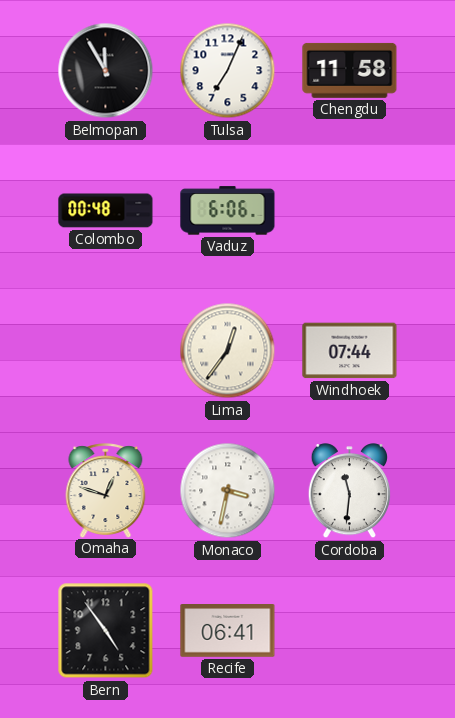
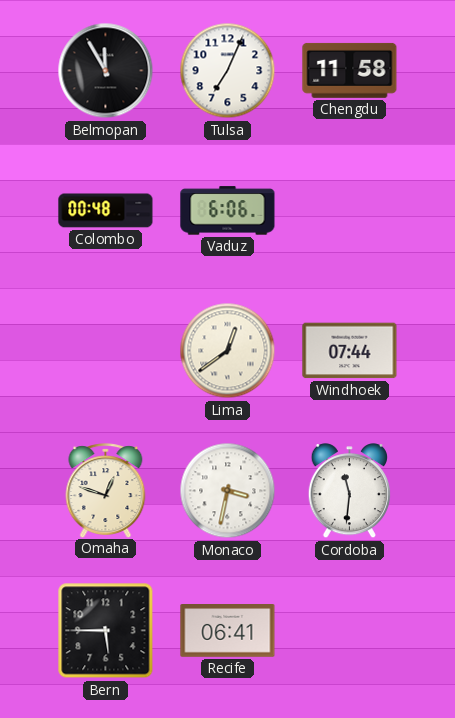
Lima: 12:36 -> 12:39
Bern: 4:54 -> 5:45
